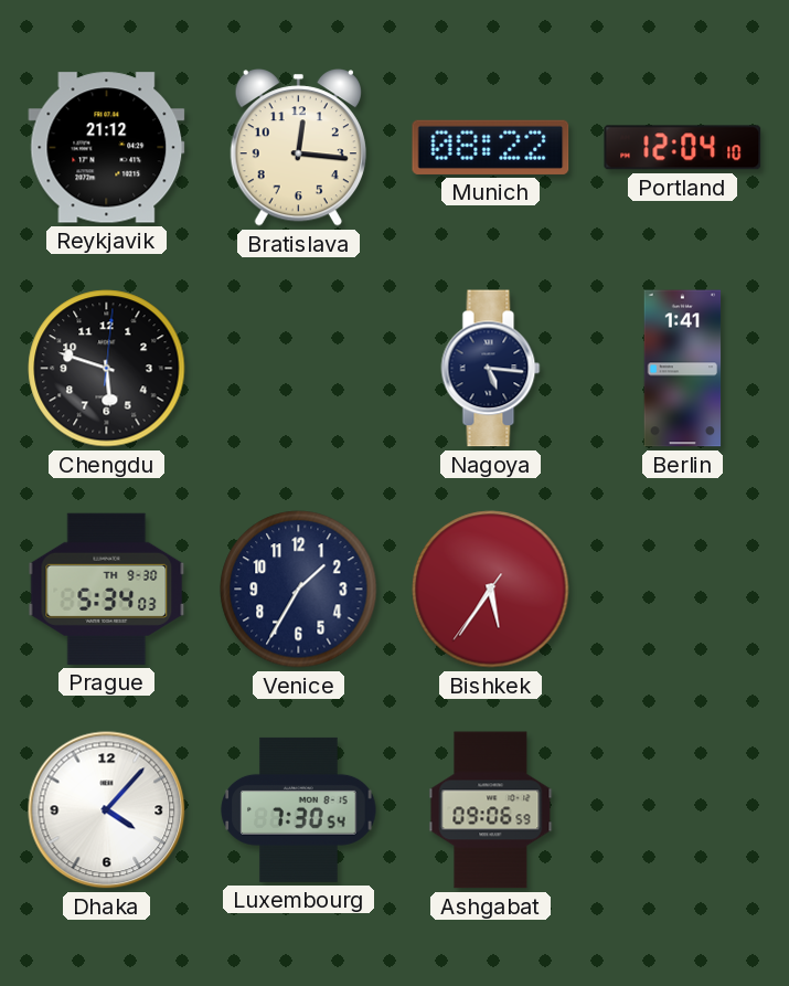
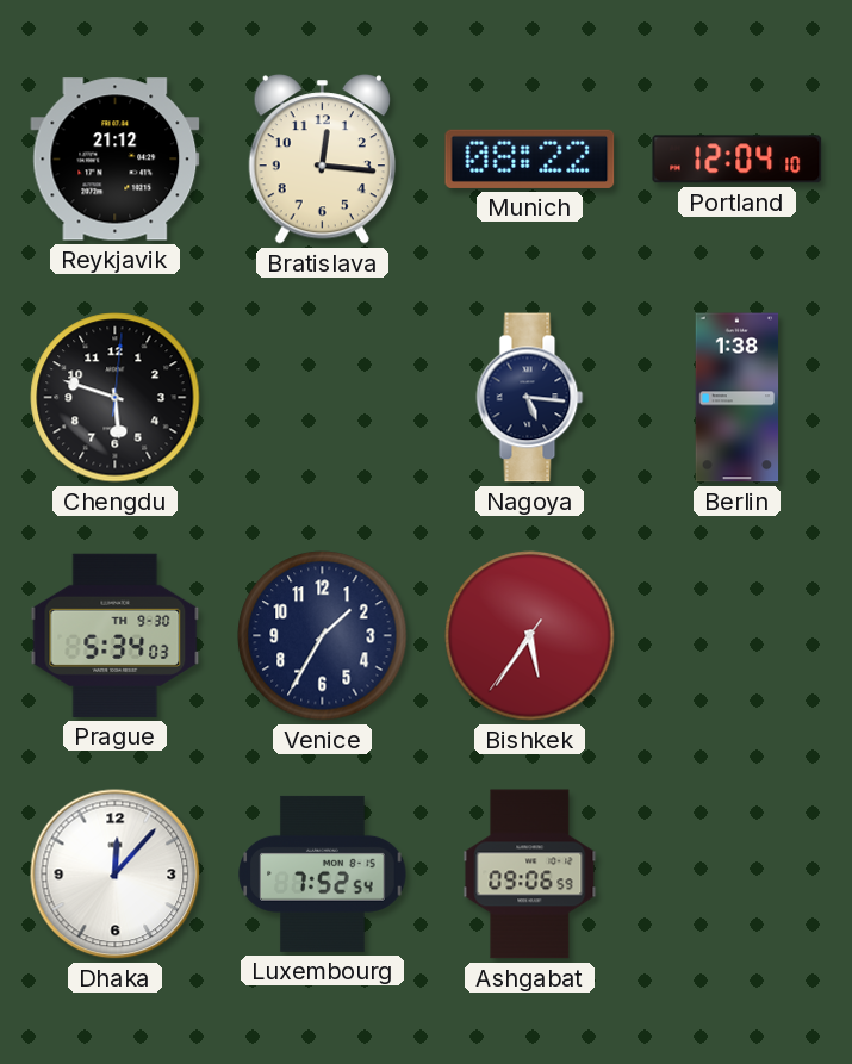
Berlin: 1:41 -> 1:38
Dhaka: 4:07 -> 12:07
Luxembourg: 7:30 -> 7:52
